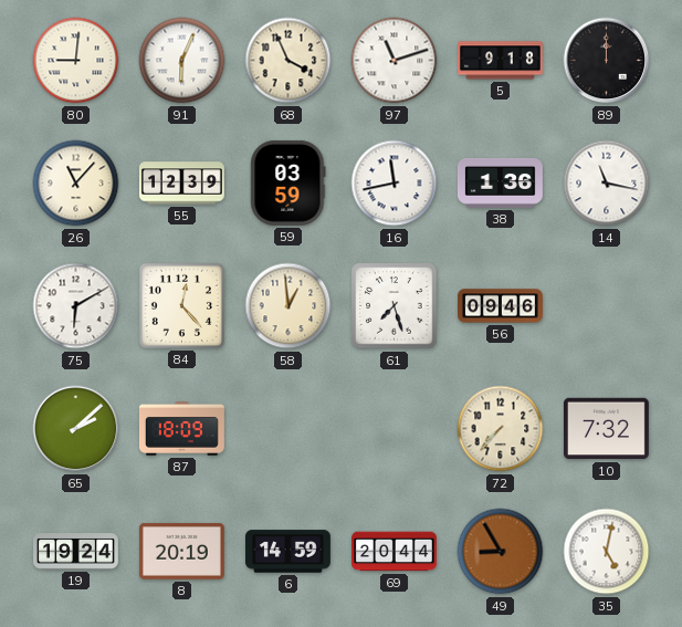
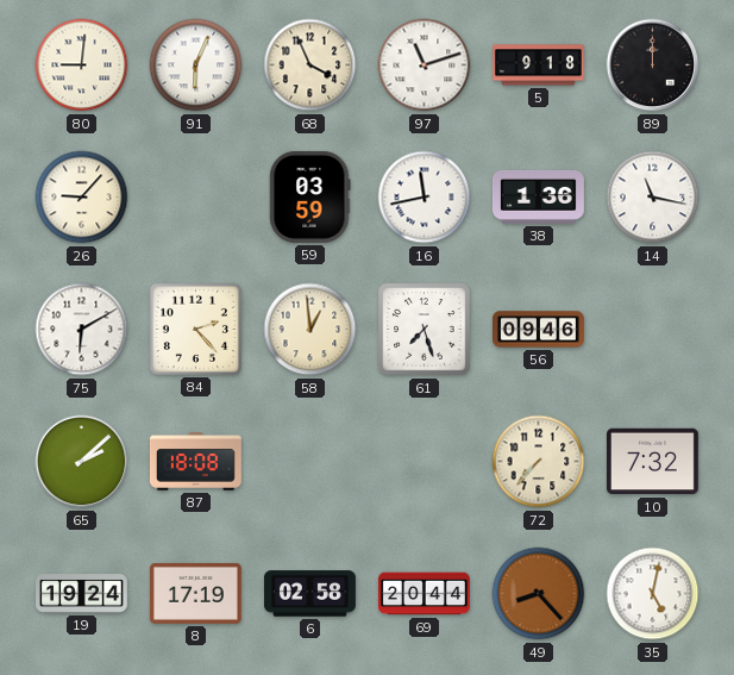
26: 11:07 -> 9:07
55: 12:39 -> none
84: 12:23 -> 2:23
87: 18:09 -> 18:08
8: 20:19 -> 17:19
6: 14:59 -> 02:58
49: 8:55 -> 8:23
